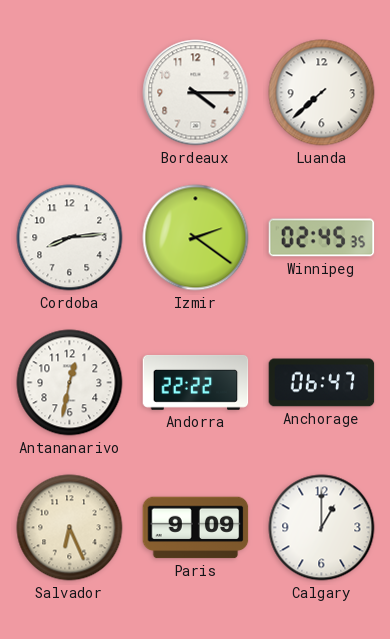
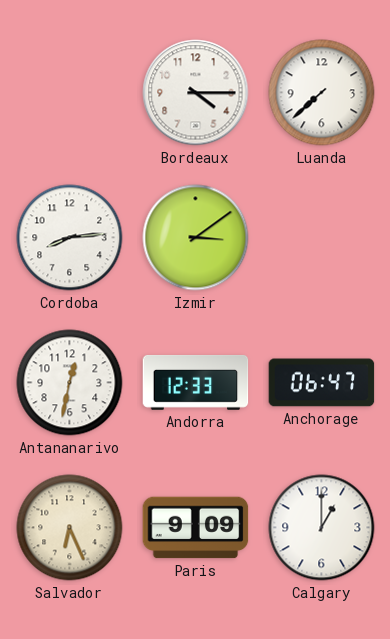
Izmir: 2:21 -> 3:09
Winnipeg: 02:45 -> none
Andorra: 22:22 -> 12:33
